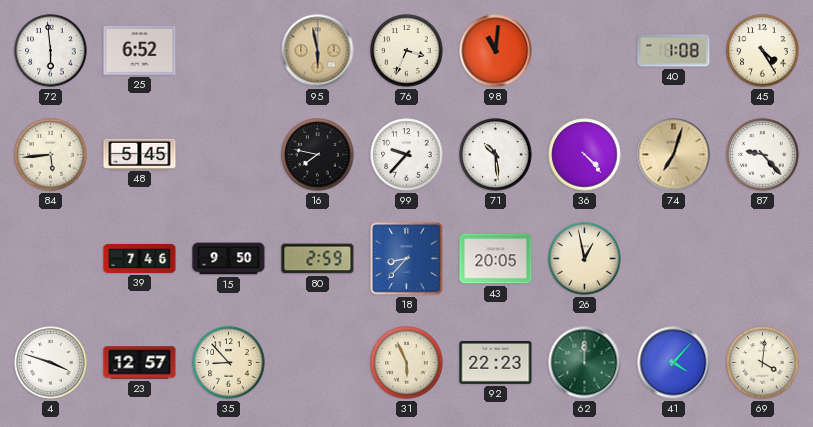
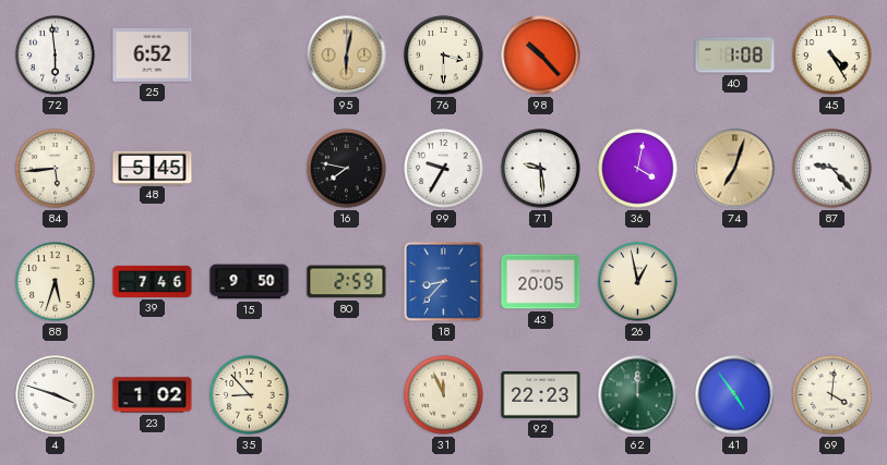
95: 5:58 -> 6:02
76: 3:34 -> 3:30
98: 11:01 -> 10:23
99: 9:37 -> 9:35
71: 10:29 -> 9:29
36: 4:23 -> 4:02
88: none -> 5:33
23: 12:57 -> 1:02
31: 5:56 -> 11:56
41: 4:07 -> 4:54
